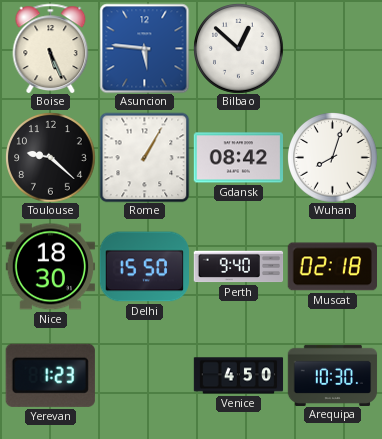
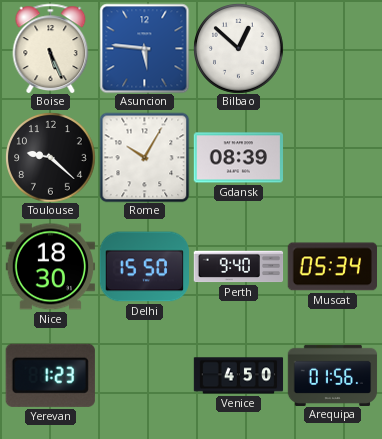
Rome: 1:05 -> 10:05
Gdansk: 08:42 -> 08:39
Wuhan: 8:03 -> none
Muscat: 02:18 -> 05:34
Arequipa: 10:30 -> 01:56
